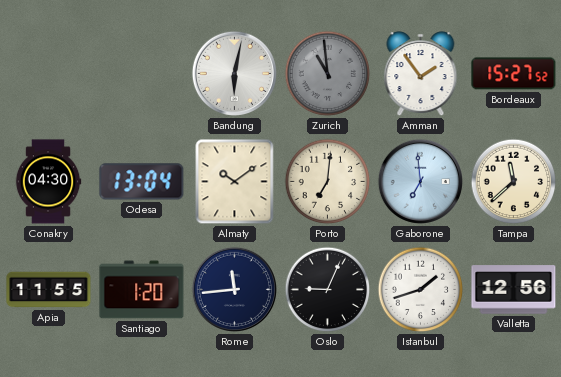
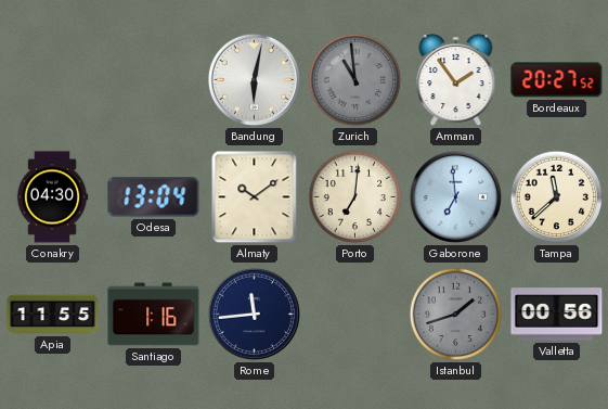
Bordeaux: 15:27 -> 20:27
Santiago: 1:20 -> 1:16
Oslo: 9:04 -> none
Istanbul dial: white -> grey
Valletta: 12:56 -> 00:56
